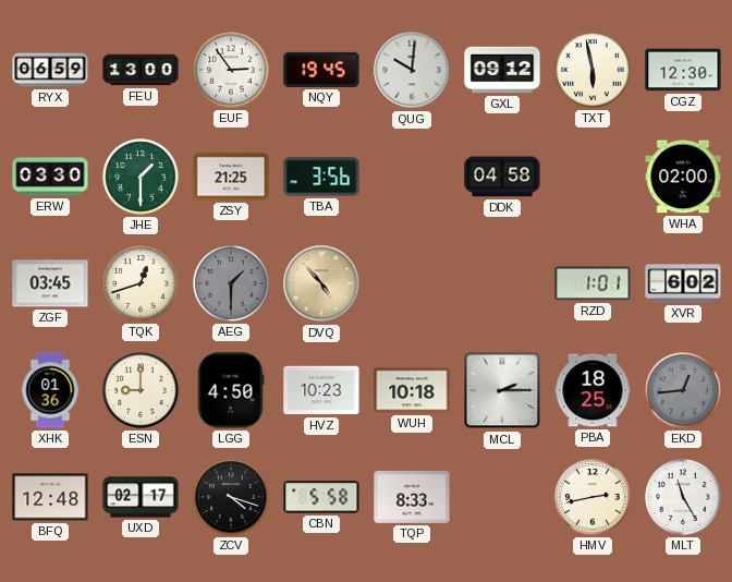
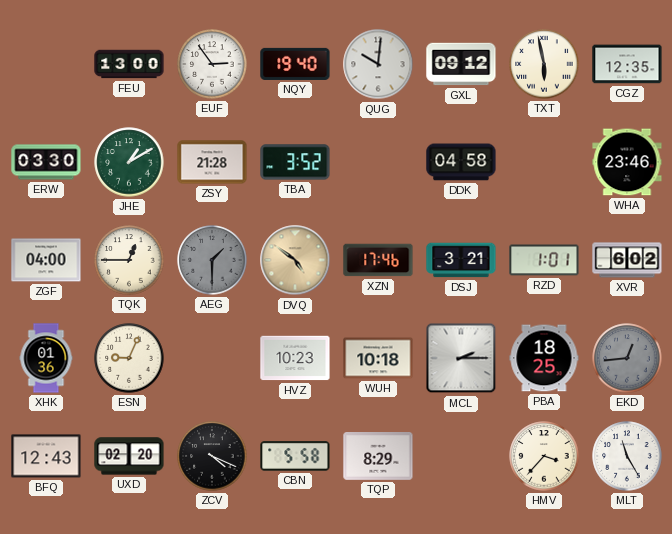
RYX: 06:59 -> none
NQY: 19:45 -> 19:40
CGZ: 12:30 -> 12:35
JHE: 1:30 -> 1:10
ZSY: 21:25 -> 21:28
TBA: 3:56 -> 3:52
WHA: 02:00 -> 23:46
ZGF: 03:45 -> 04:00
TQK: 12:42 -> 12:45
DVQ: 4:53 -> 4:51
XZN: none -> 17:46
DSJ: none -> 3:21
ESN: 9:00 -> 9:04
LGG: 4:50 -> none
BFQ: 12:48 -> 12:43
UXD: 02:17 -> 02:20
ZCV: 4:18 -> 4:19
TQP: 8:33 -> 8:29
HMV: 2:43 -> 3:37
